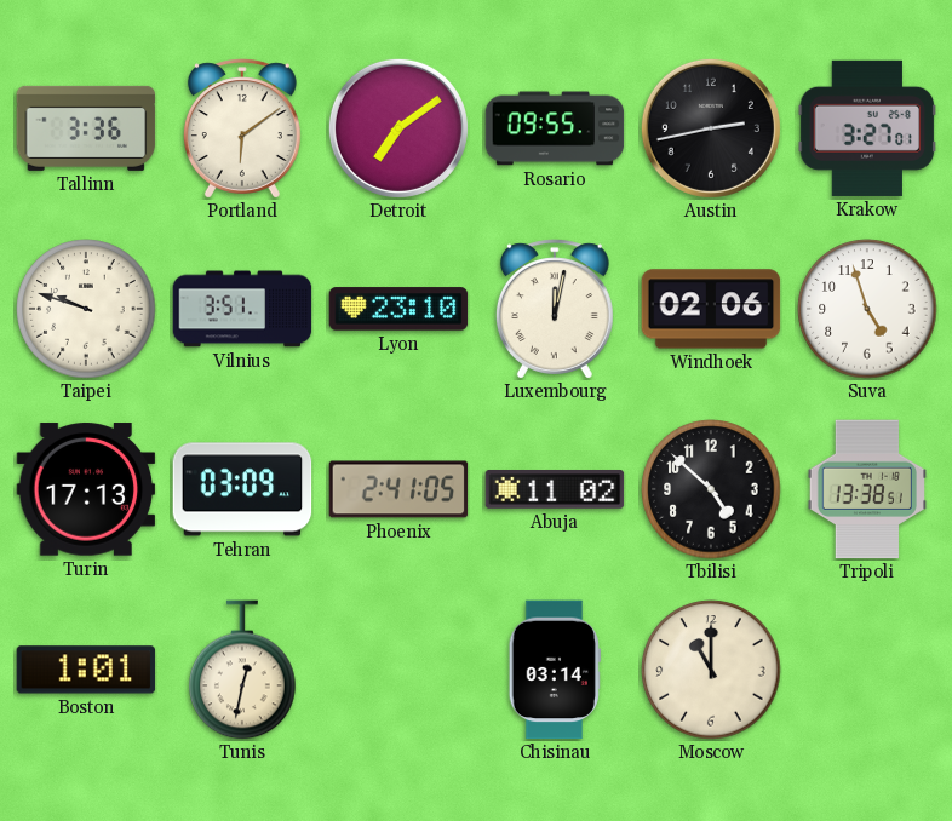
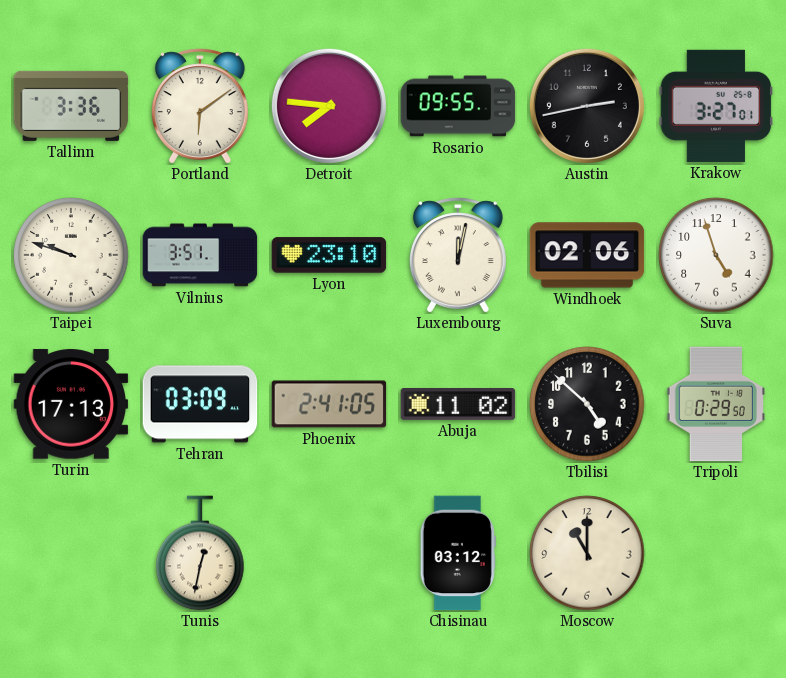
Detroit: 7:09 -> 7:46
Tripoli: 13:38 -> 0:29
Boston: 1:01 -> none
Chisinau: 03:14 -> 03:12
